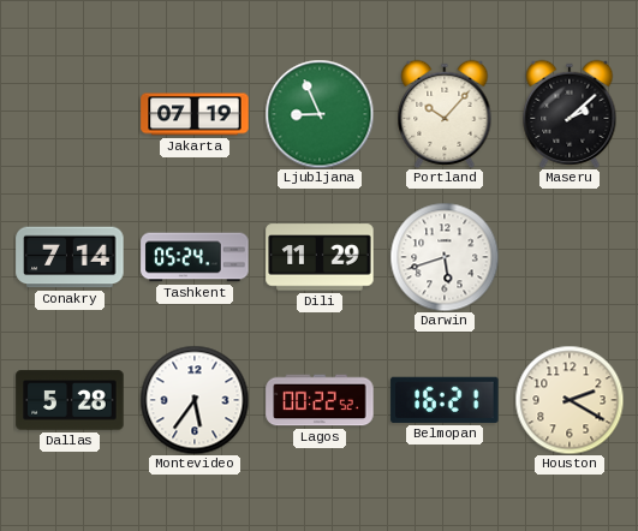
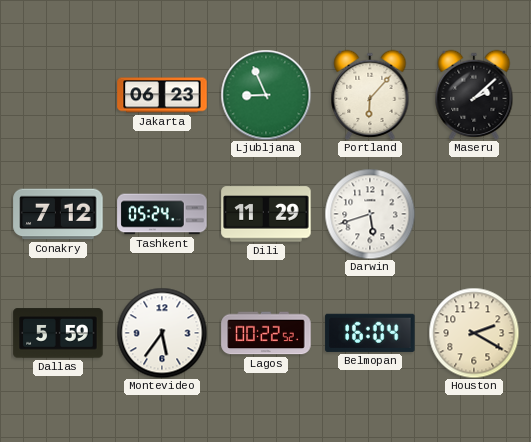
Jakarta: 07:19 -> 06:23
Portland: 10:07 -> 6:07
Conakry: 7:14 -> 7:12
Dallas: 5:28 -> 5:59
Belmopan: 16:21 -> 16:04
